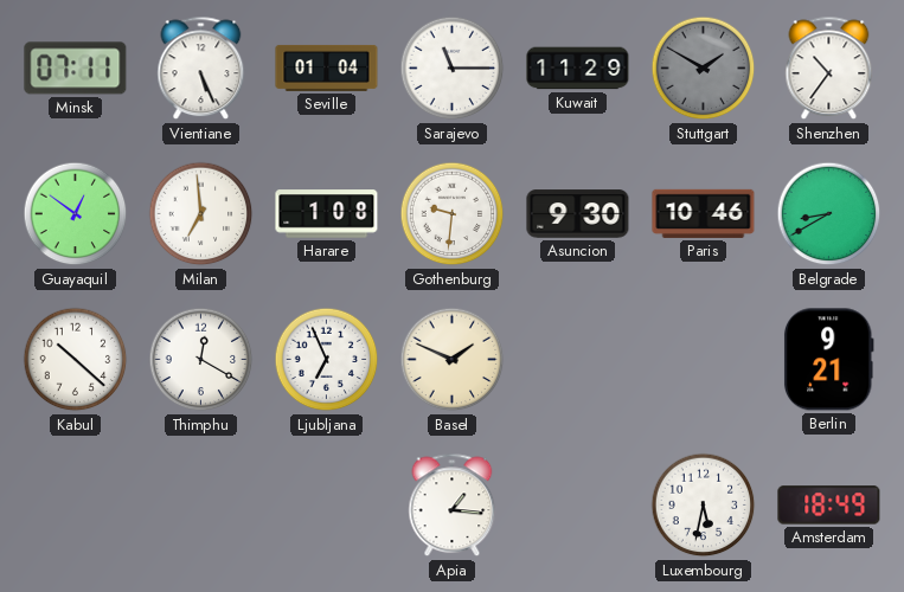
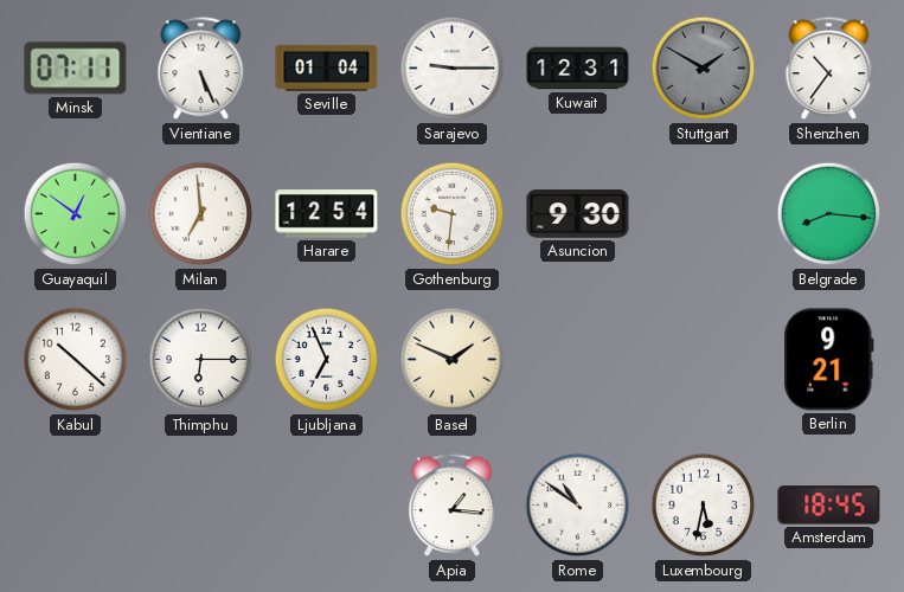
Sarajevo: 11:15 -> 9:15
Kuwait: 11:29 -> 12:31
Harare: 1:08 -> 12:54
Paris: 10:46 -> none
Belgrade: 8:40 -> 8:16
Thimphu: 12:20 -> 6:15
Rome: none -> 10:51
Amsterdam: 18:49 -> 18:45
